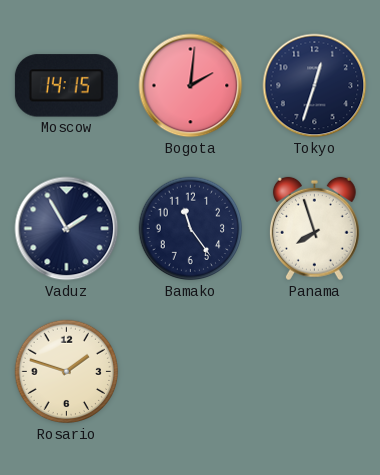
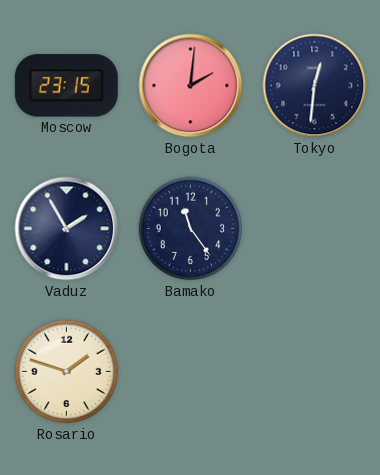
Moscow: 14:15 -> 23:15
Tokyo: 12:33 -> 12:31
Panama: 7:57 -> none
